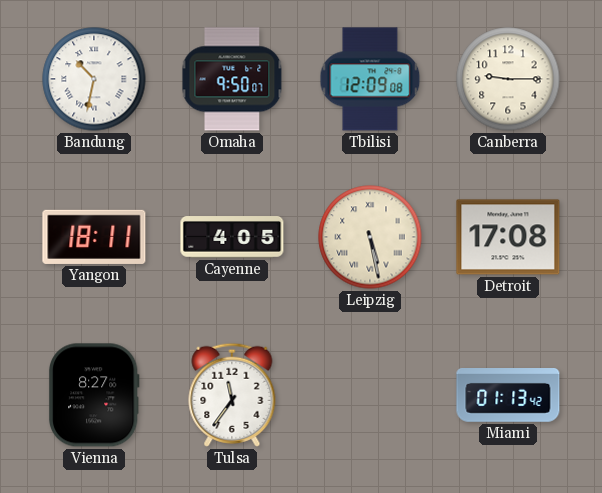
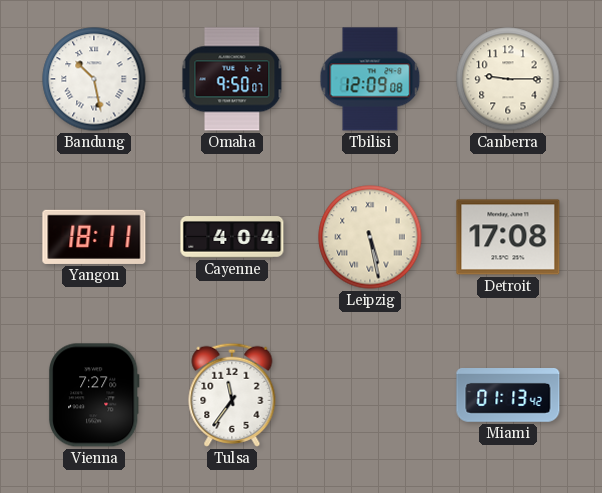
Bandung: 10:32 -> 10:28
Cayenne: 4:05 -> 4:04
Vienna: 8:27 -> 7:27
